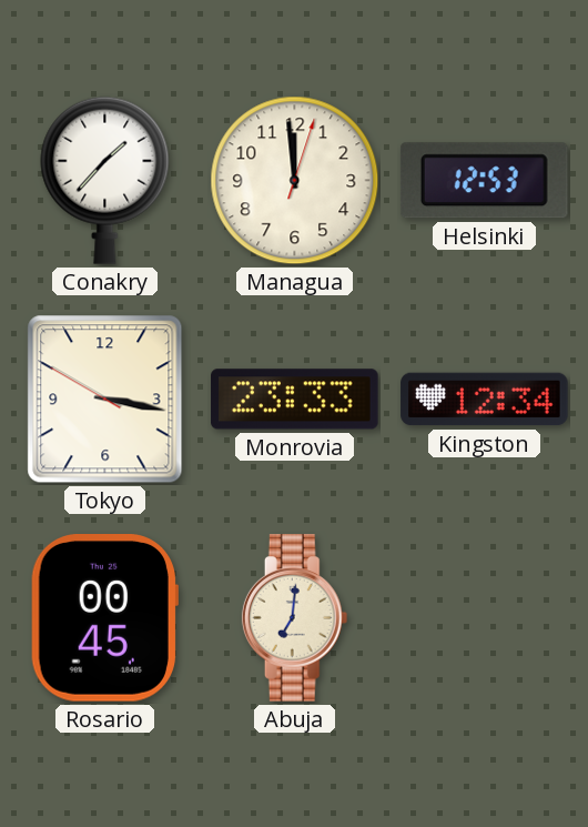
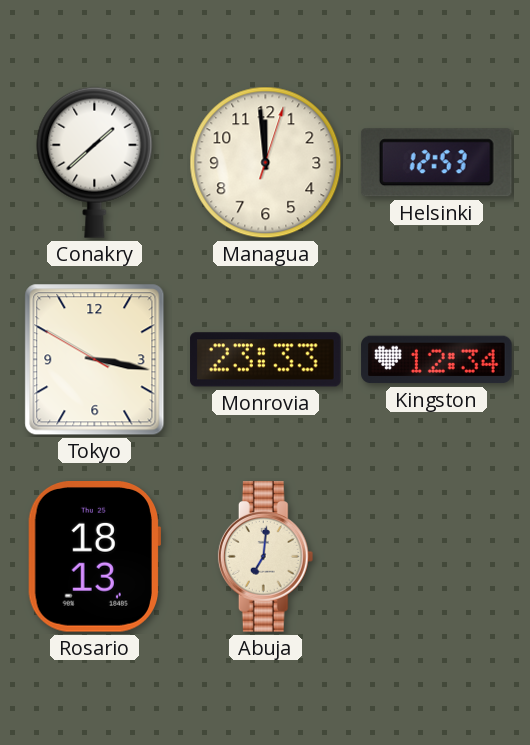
Conakry: 1:37 -> 1:38
Rosario: 00:45 -> 18:13
